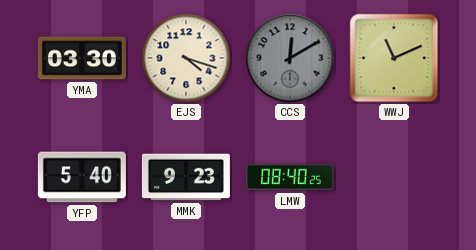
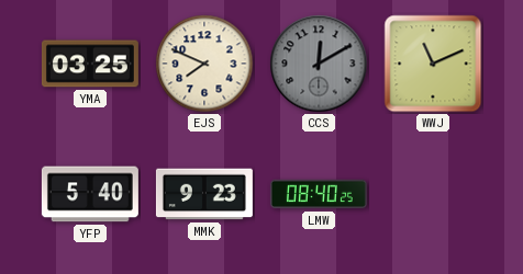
YMA: 03:30 -> 03:25
EJS: 4:18 -> 7:49
